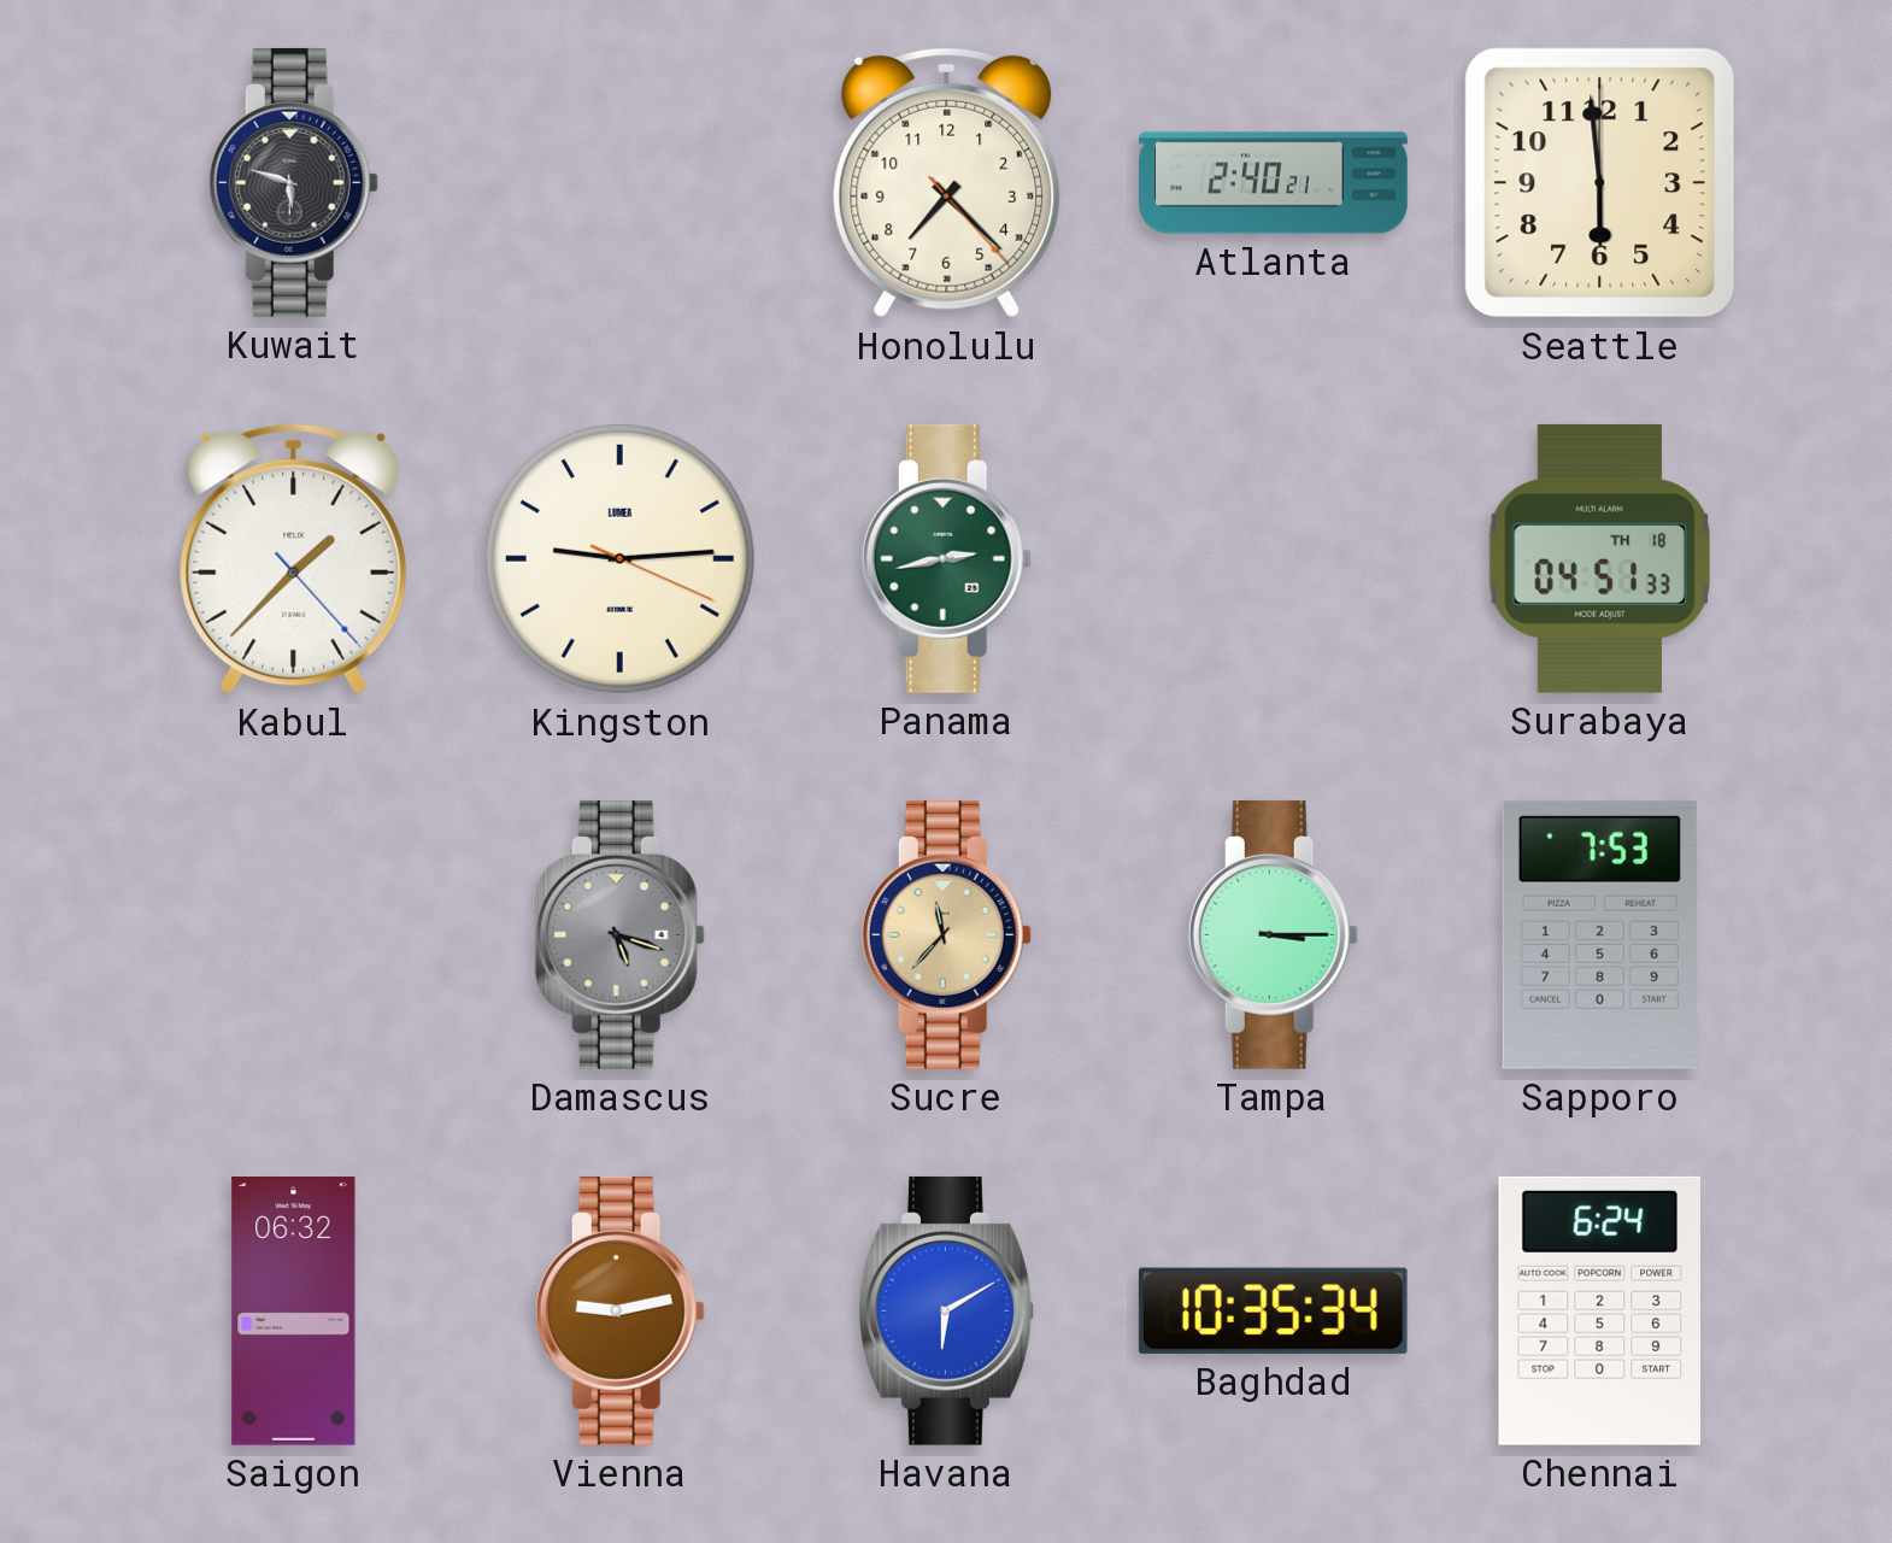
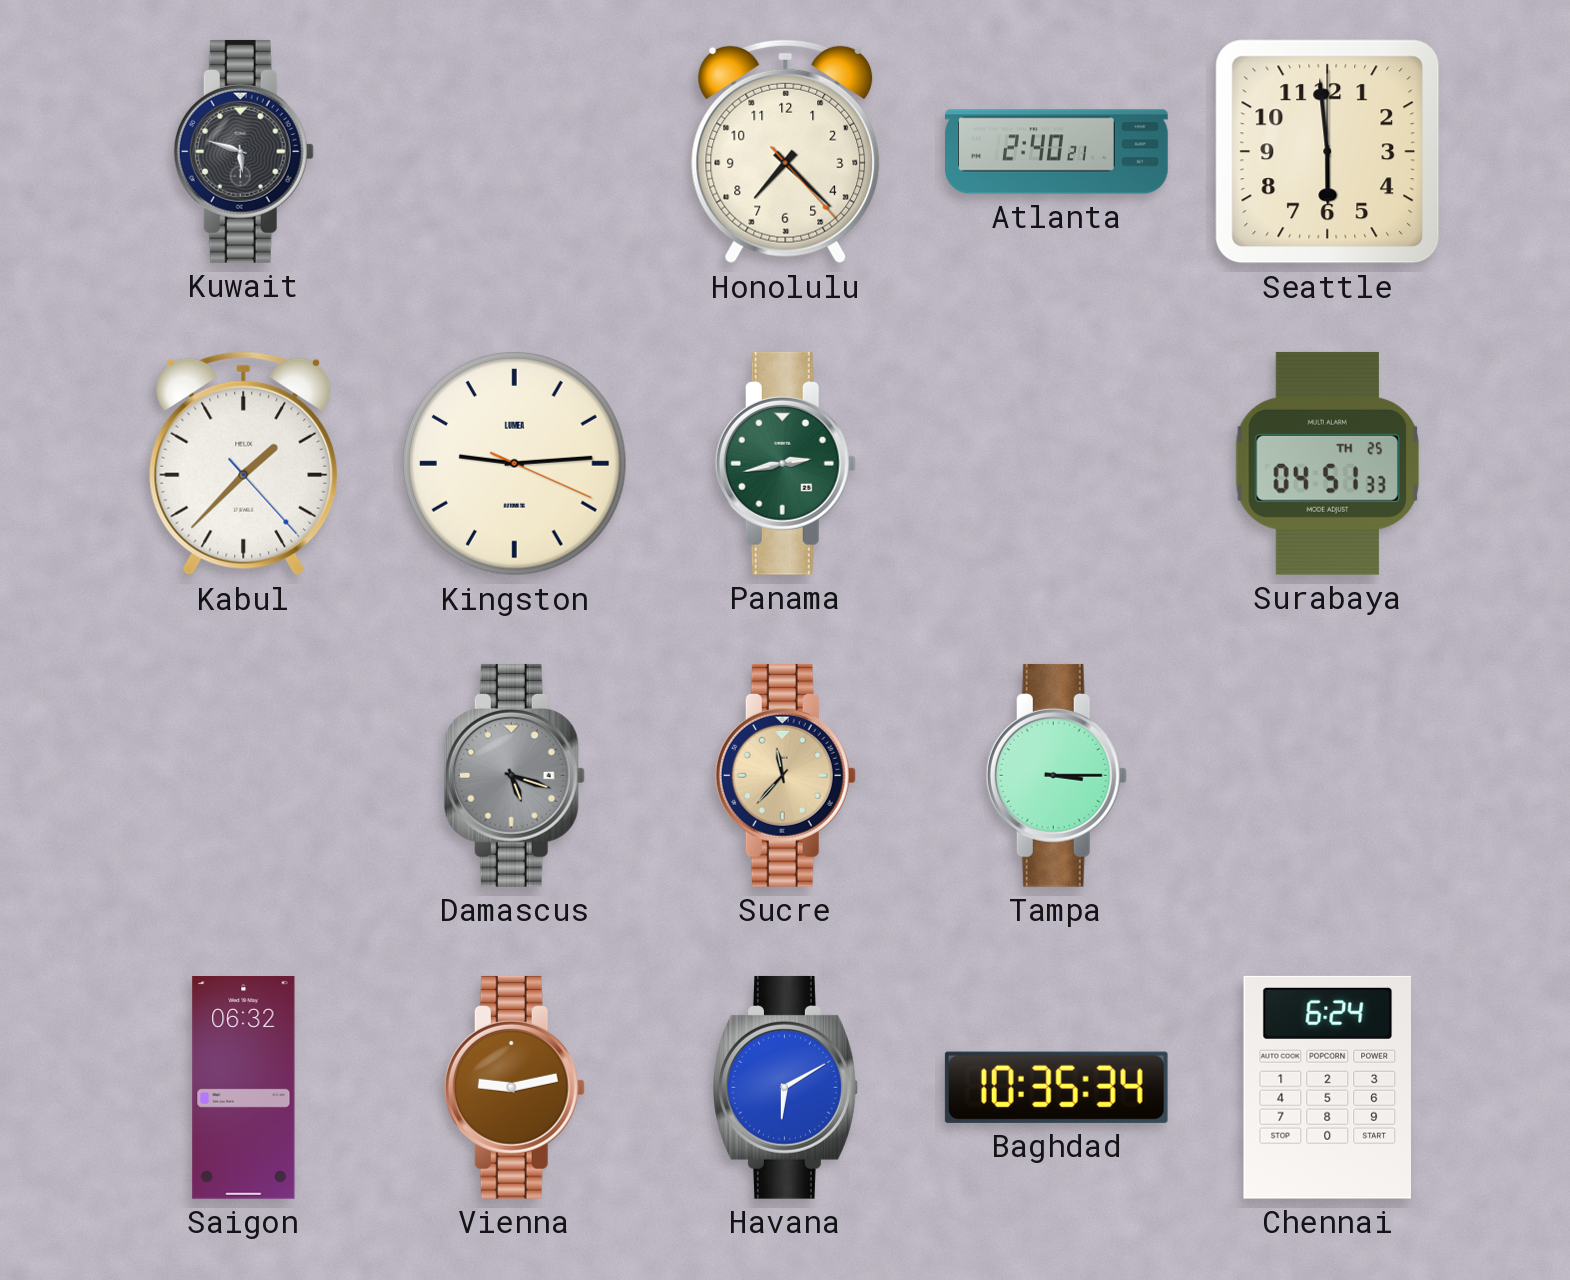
Surabaya date: TH 18 -> TH 25
Sapporo: 7:53 -> none
